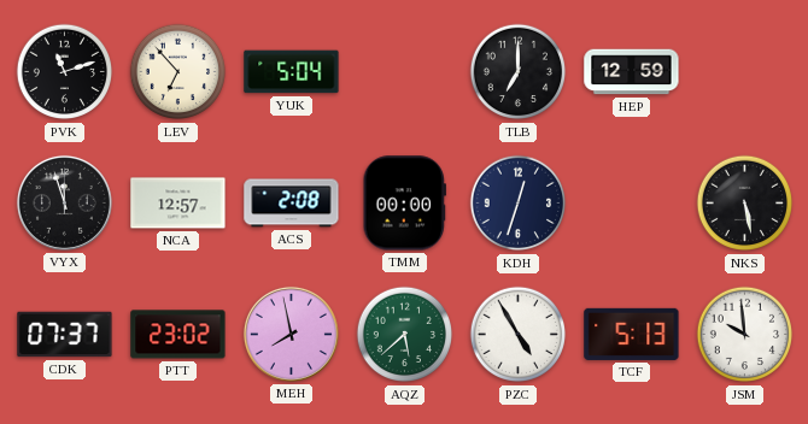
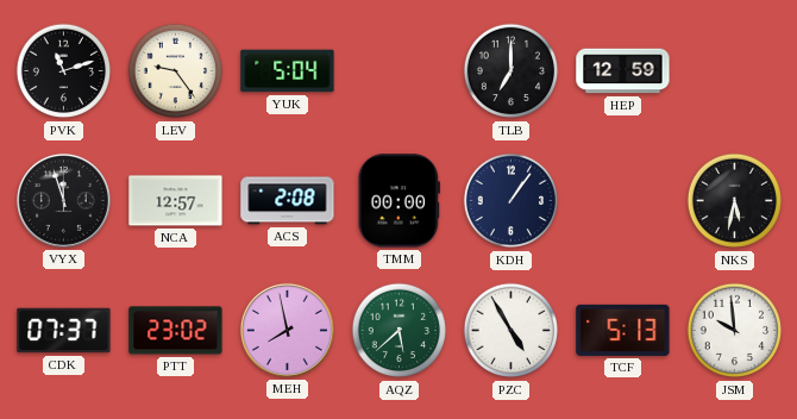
LEV: 6:53 -> 9:24
KDH: 12:33 -> 1:06
NKS: 5:28 -> 5:32
